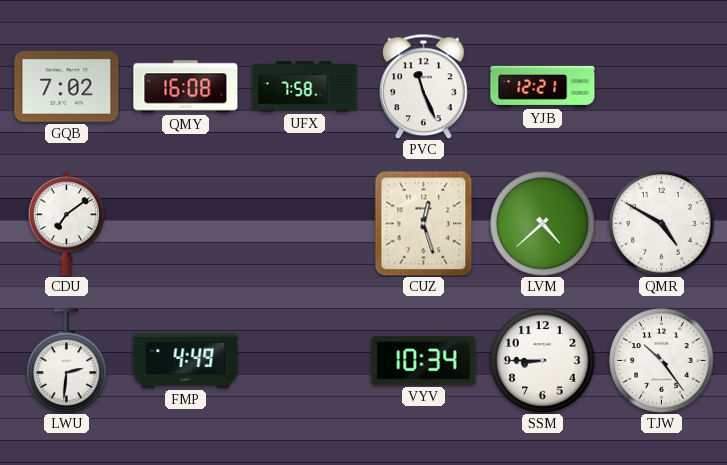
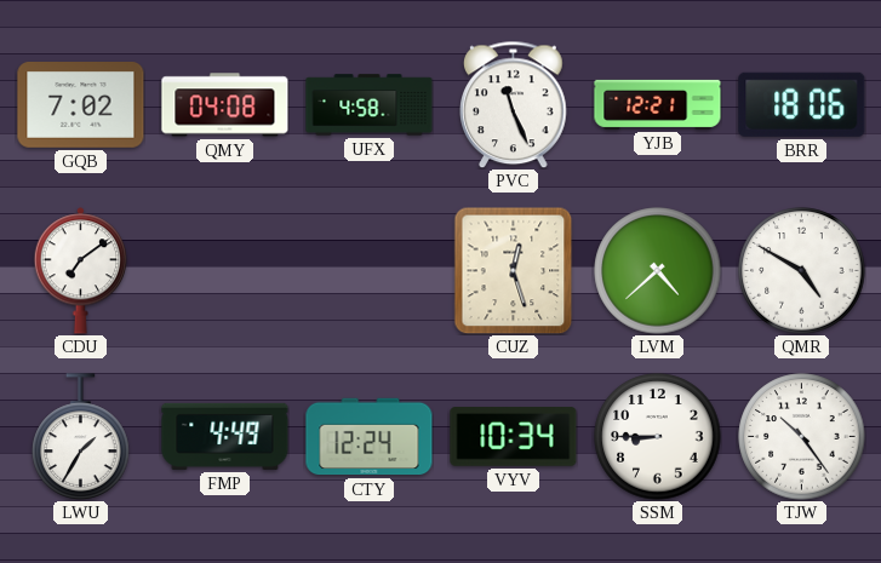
QMY: 16:08 -> 04:08
UFX: 7:58 -> 4:58
BRR: none -> 18:06
LWU: 2:31 -> 1:35
CTY: none -> 12:24
